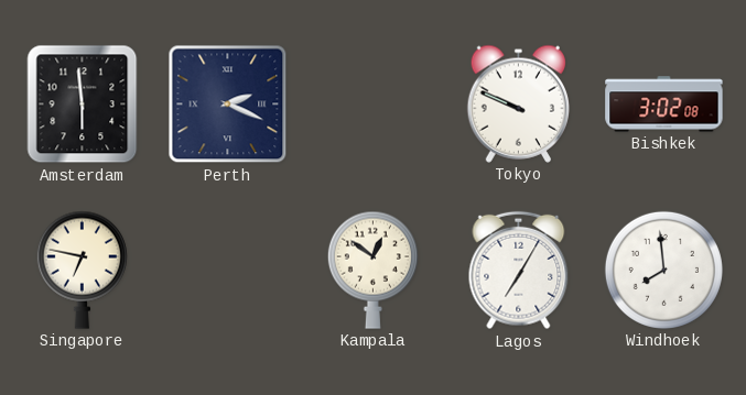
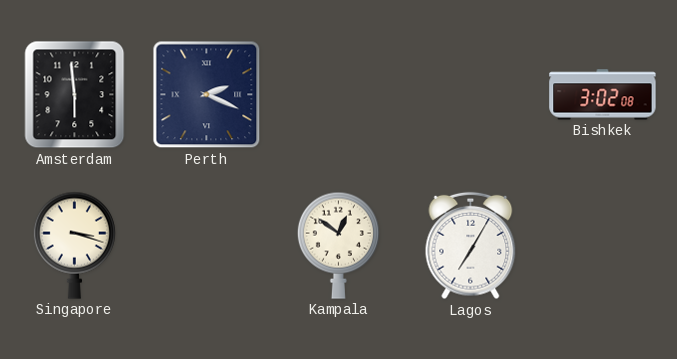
Tokyo: 9:49 -> none
Singapore: 6:47 -> 3:18
Windhoek: 7:59 -> none
